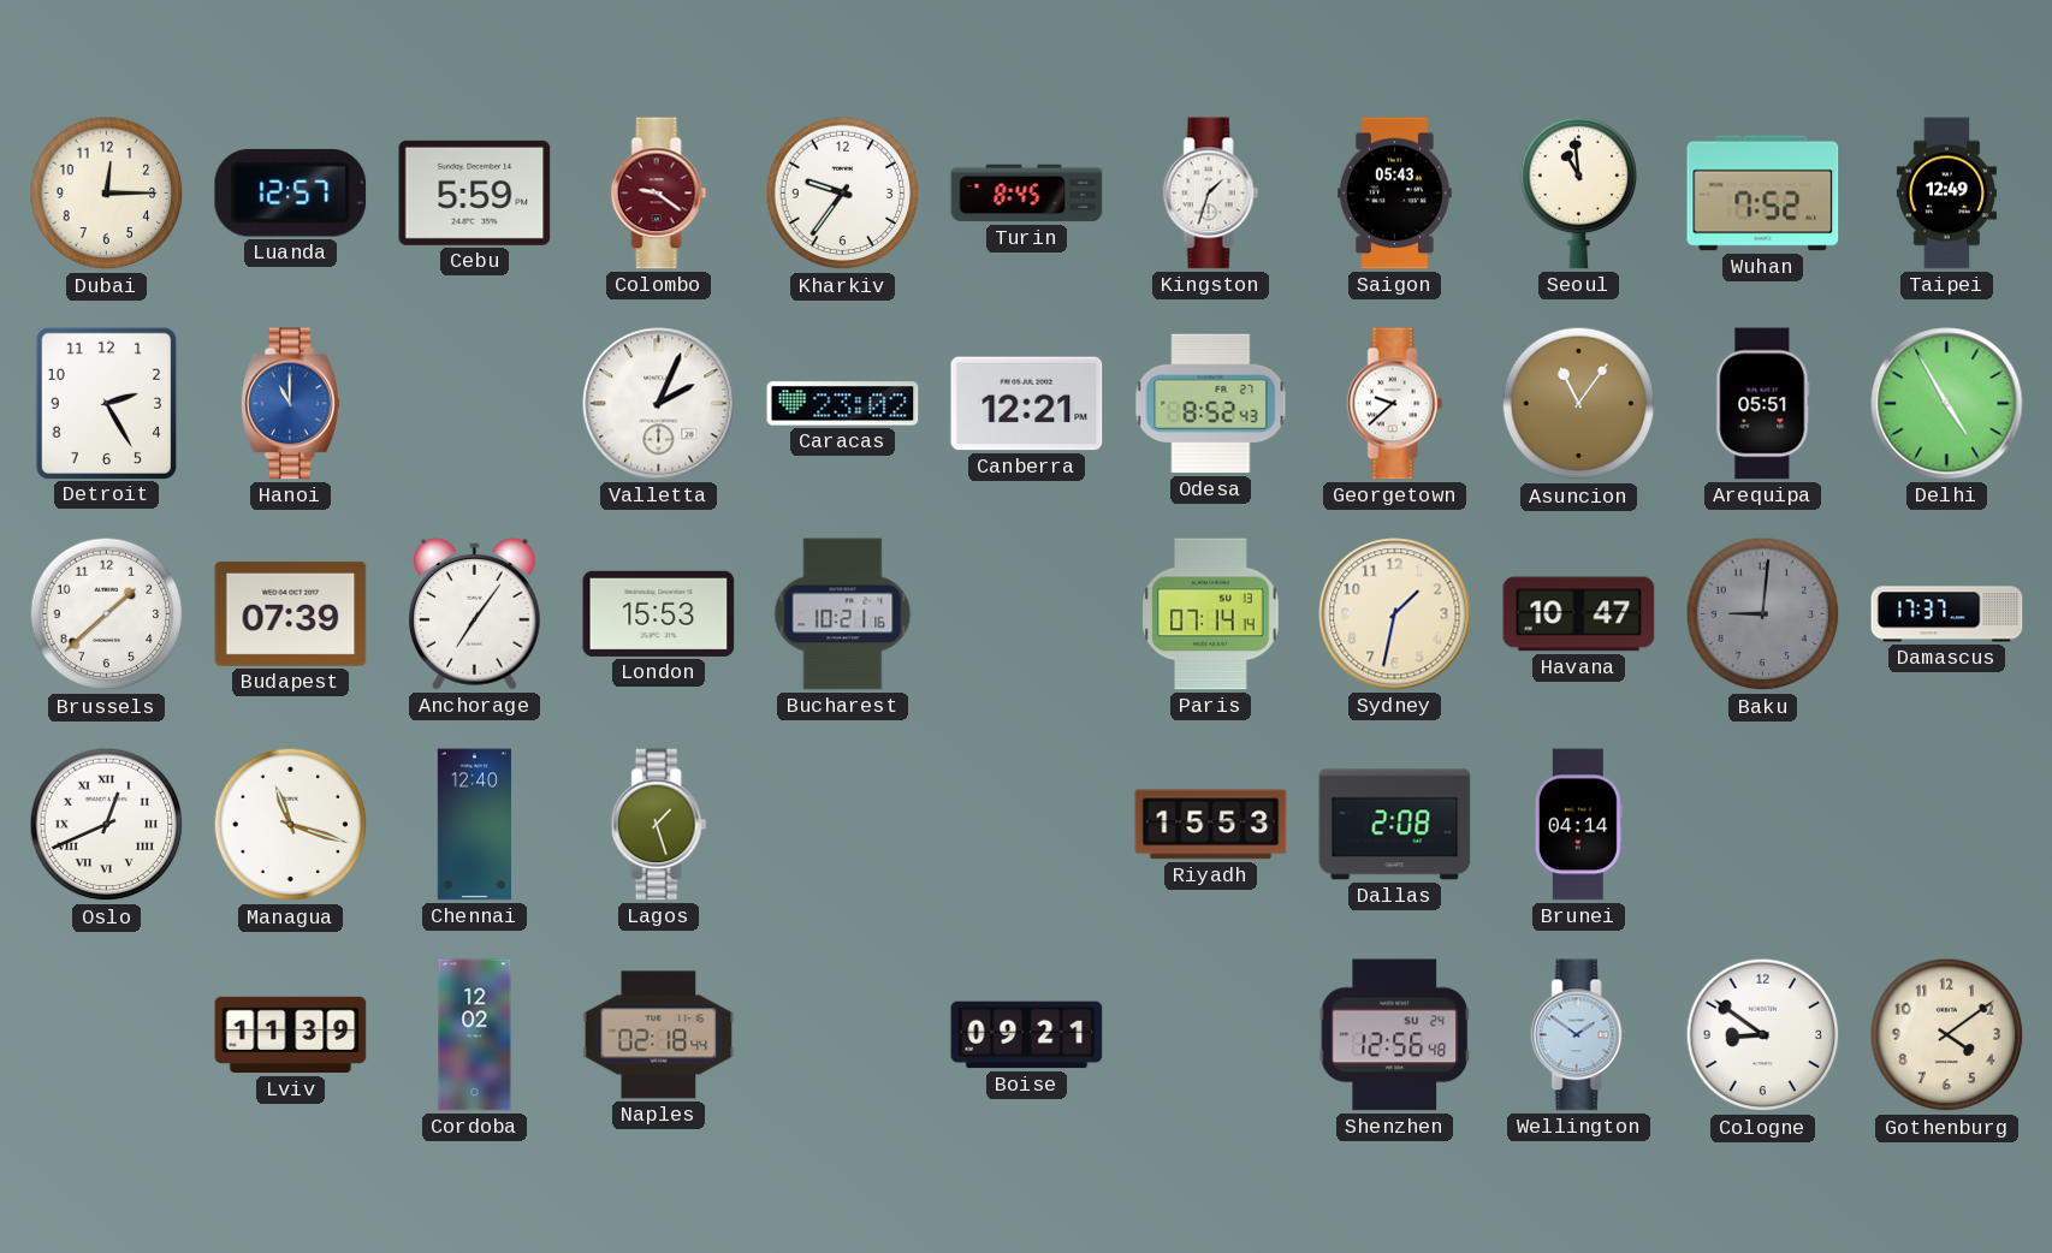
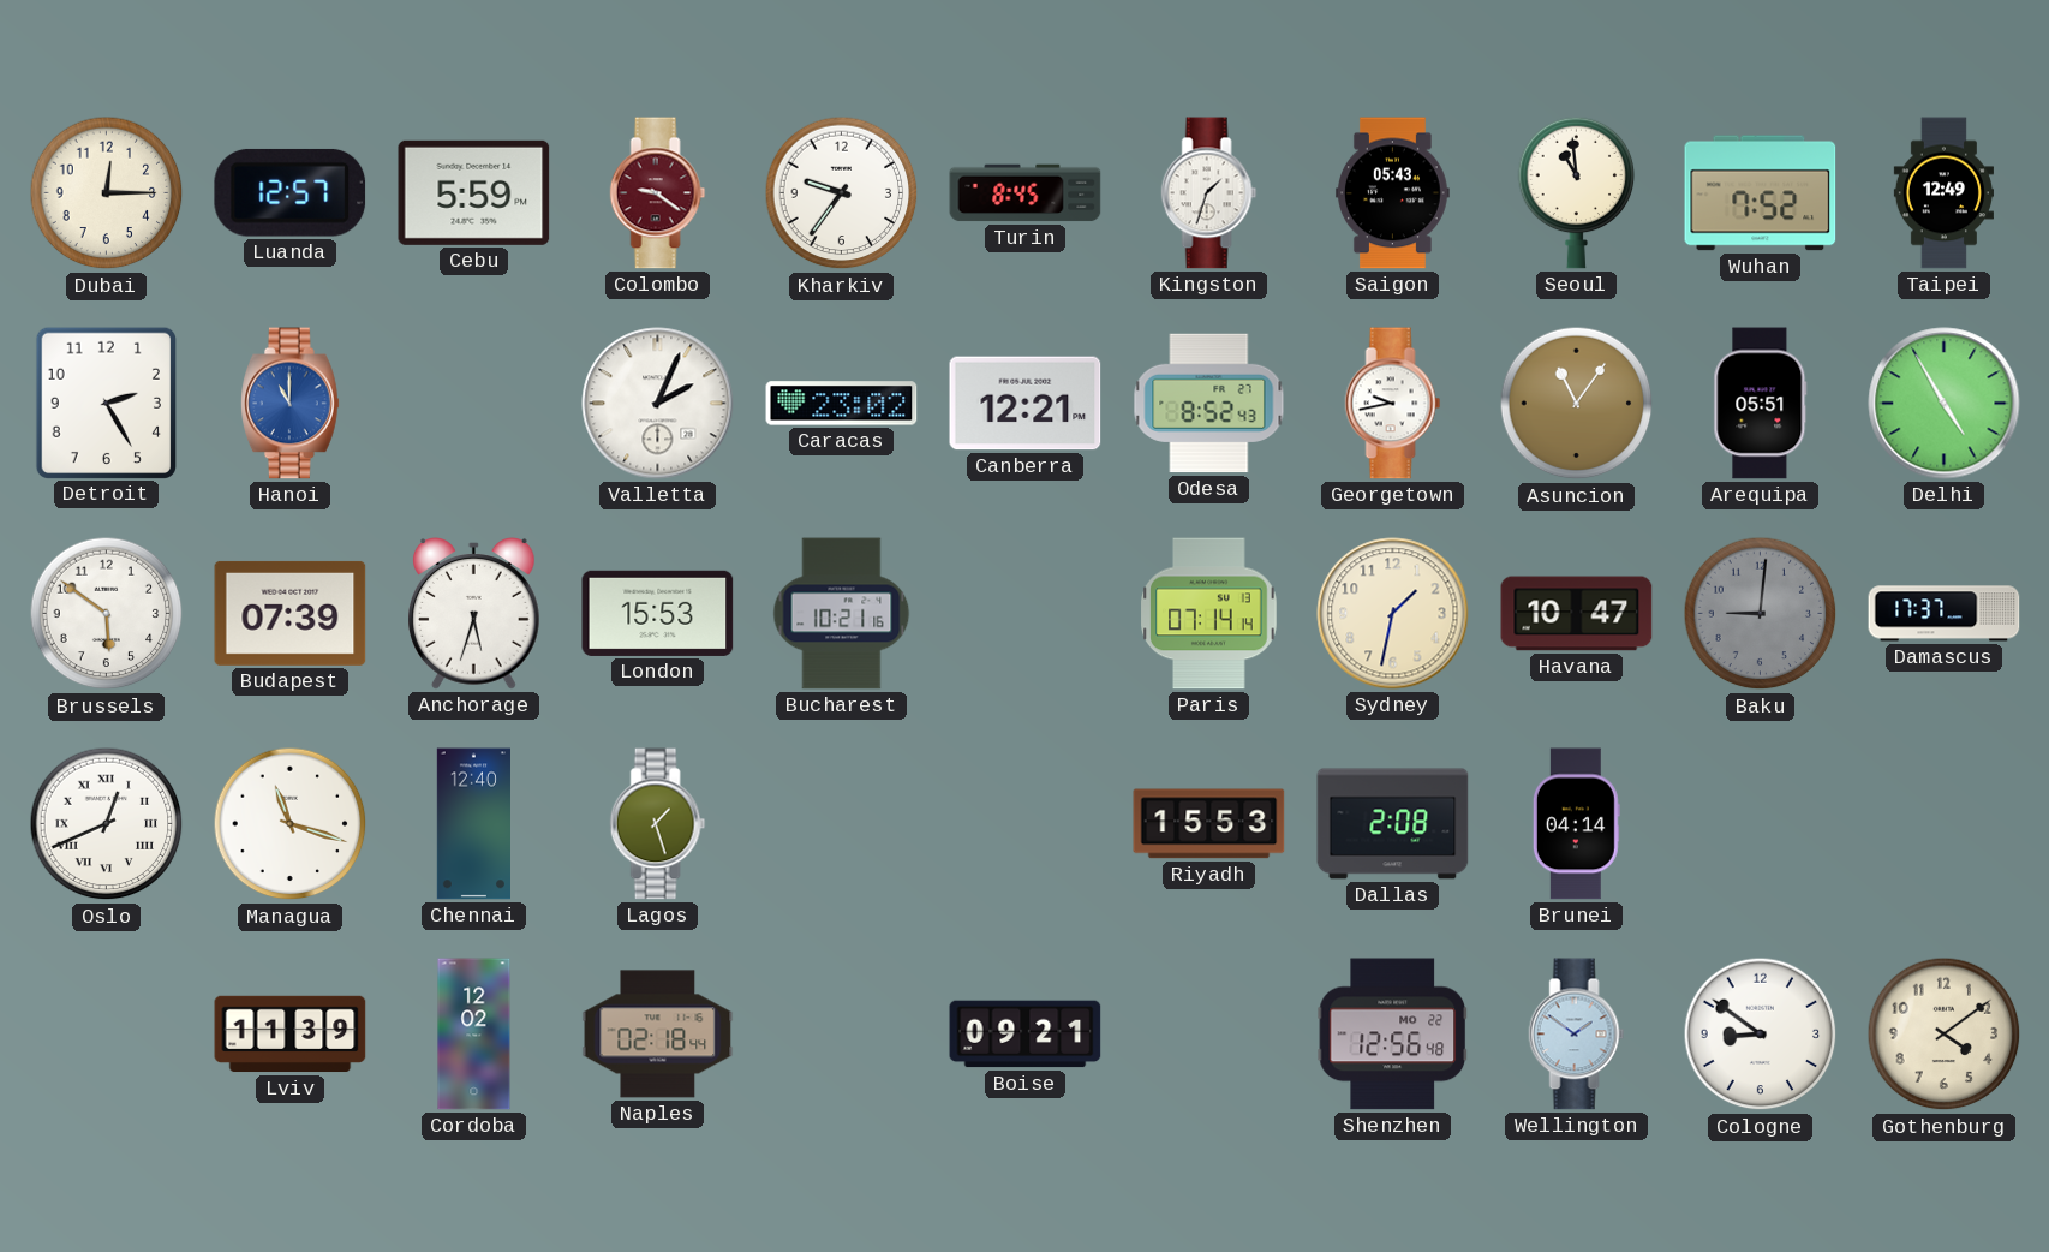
Georgetown: 9:38 -> 9:43
Brussels: 1:38 -> 5:51
Anchorage: 7:06 -> 5:33
Shenzhen date: SU 24 -> MO 22
